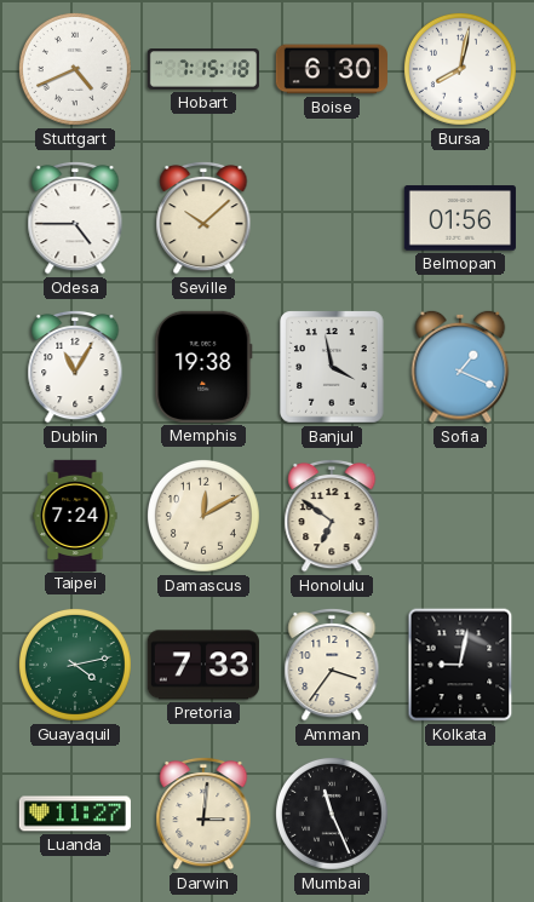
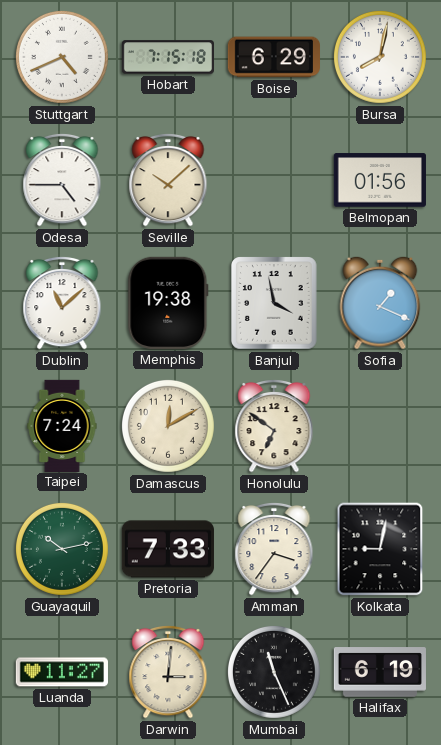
Boise: 6:30 -> 6:29
Dublin: 11:05 -> 11:08
Guayaquil: 4:13 -> 10:13
Halifax: none -> 6:19
